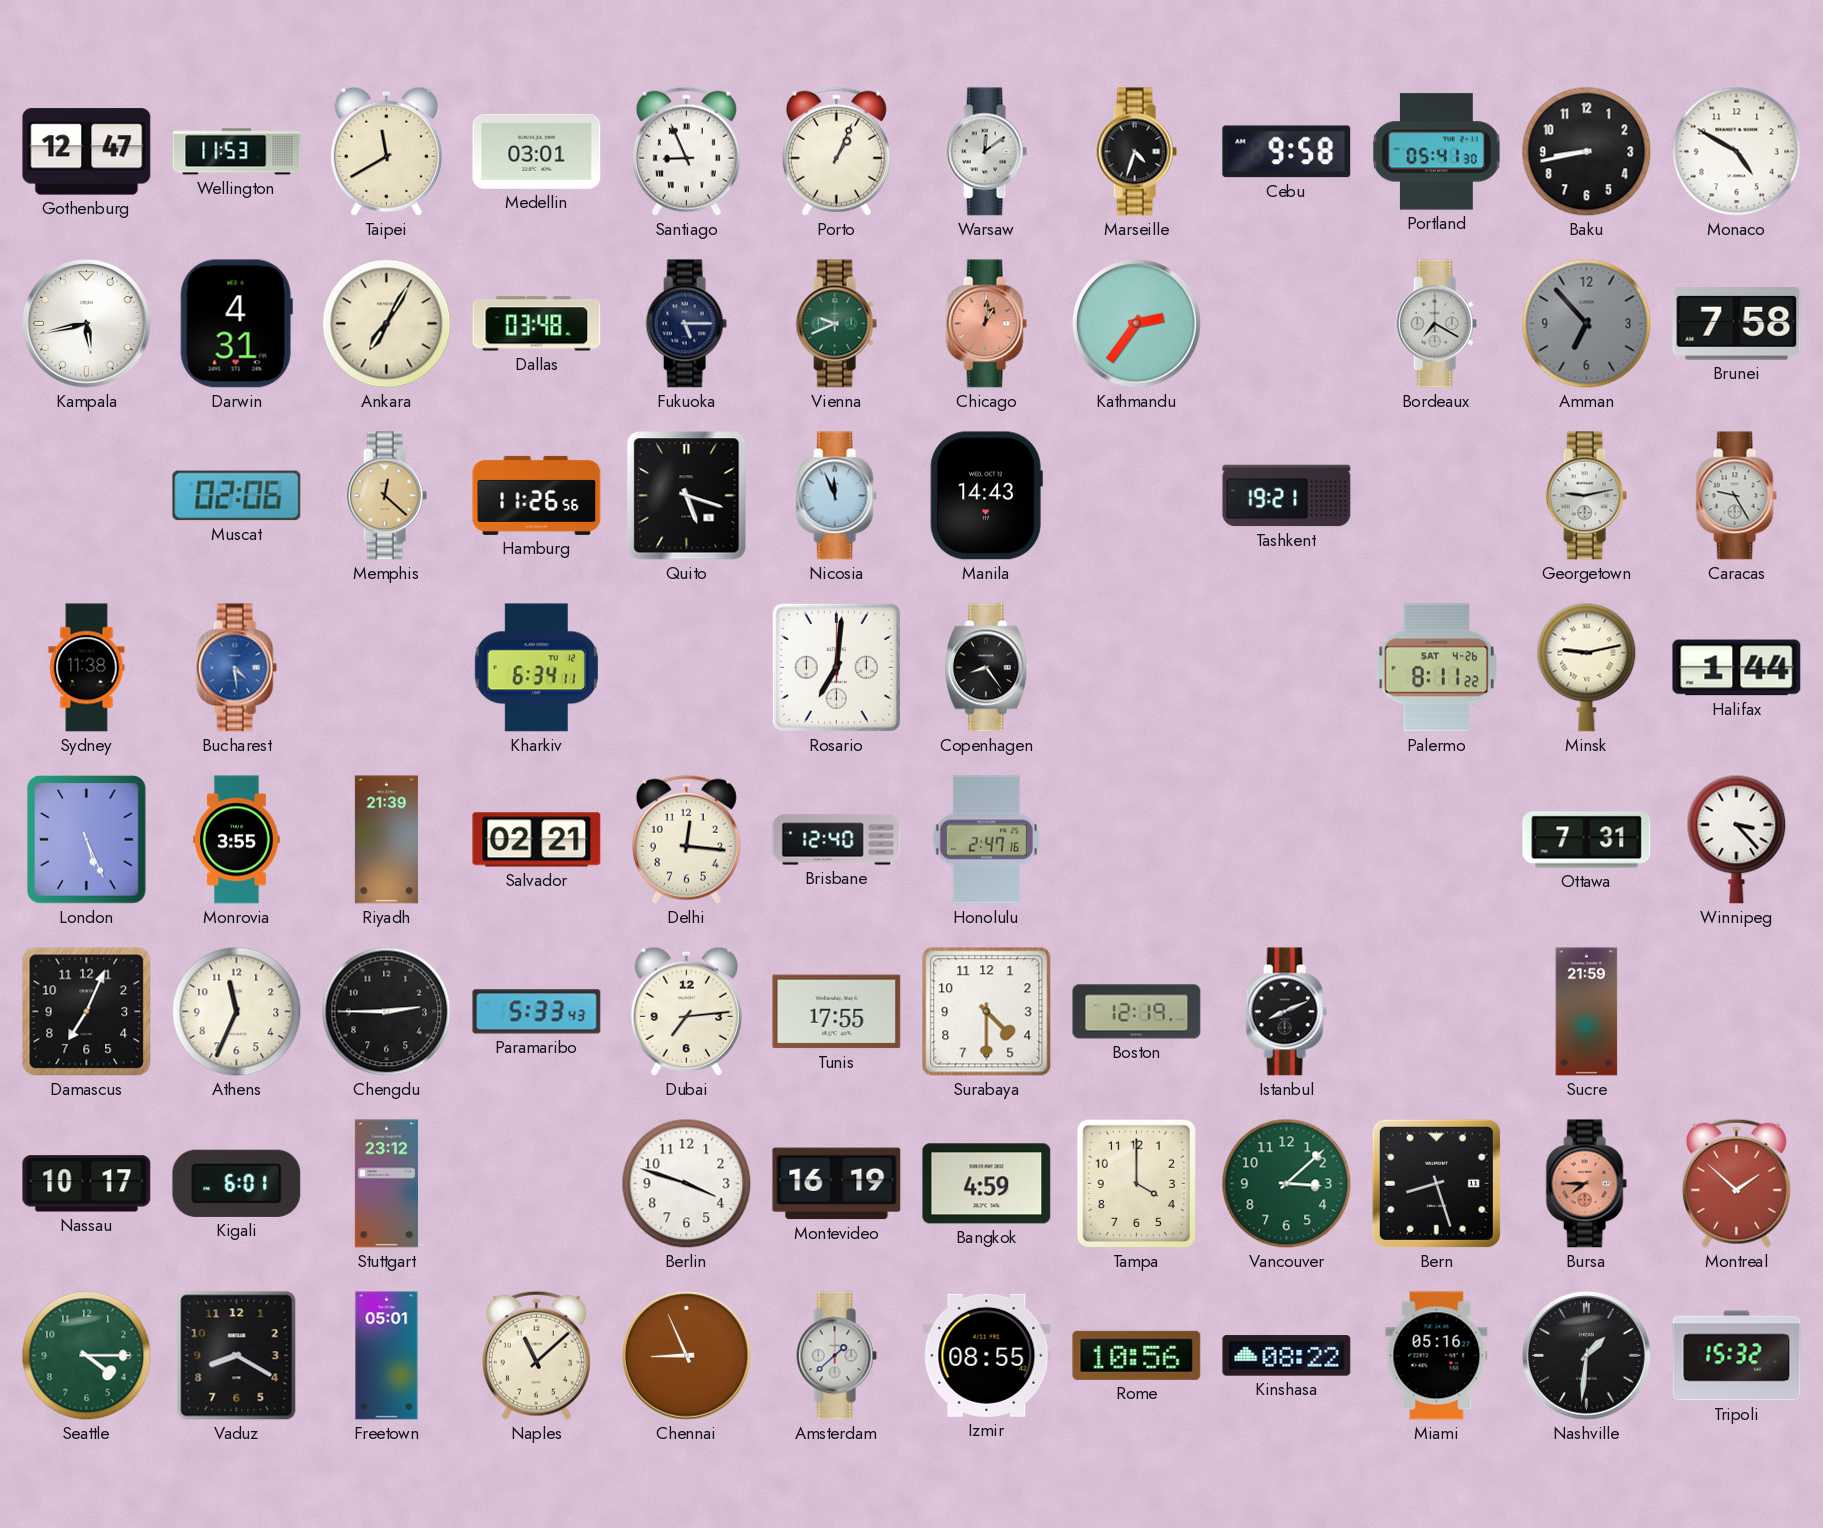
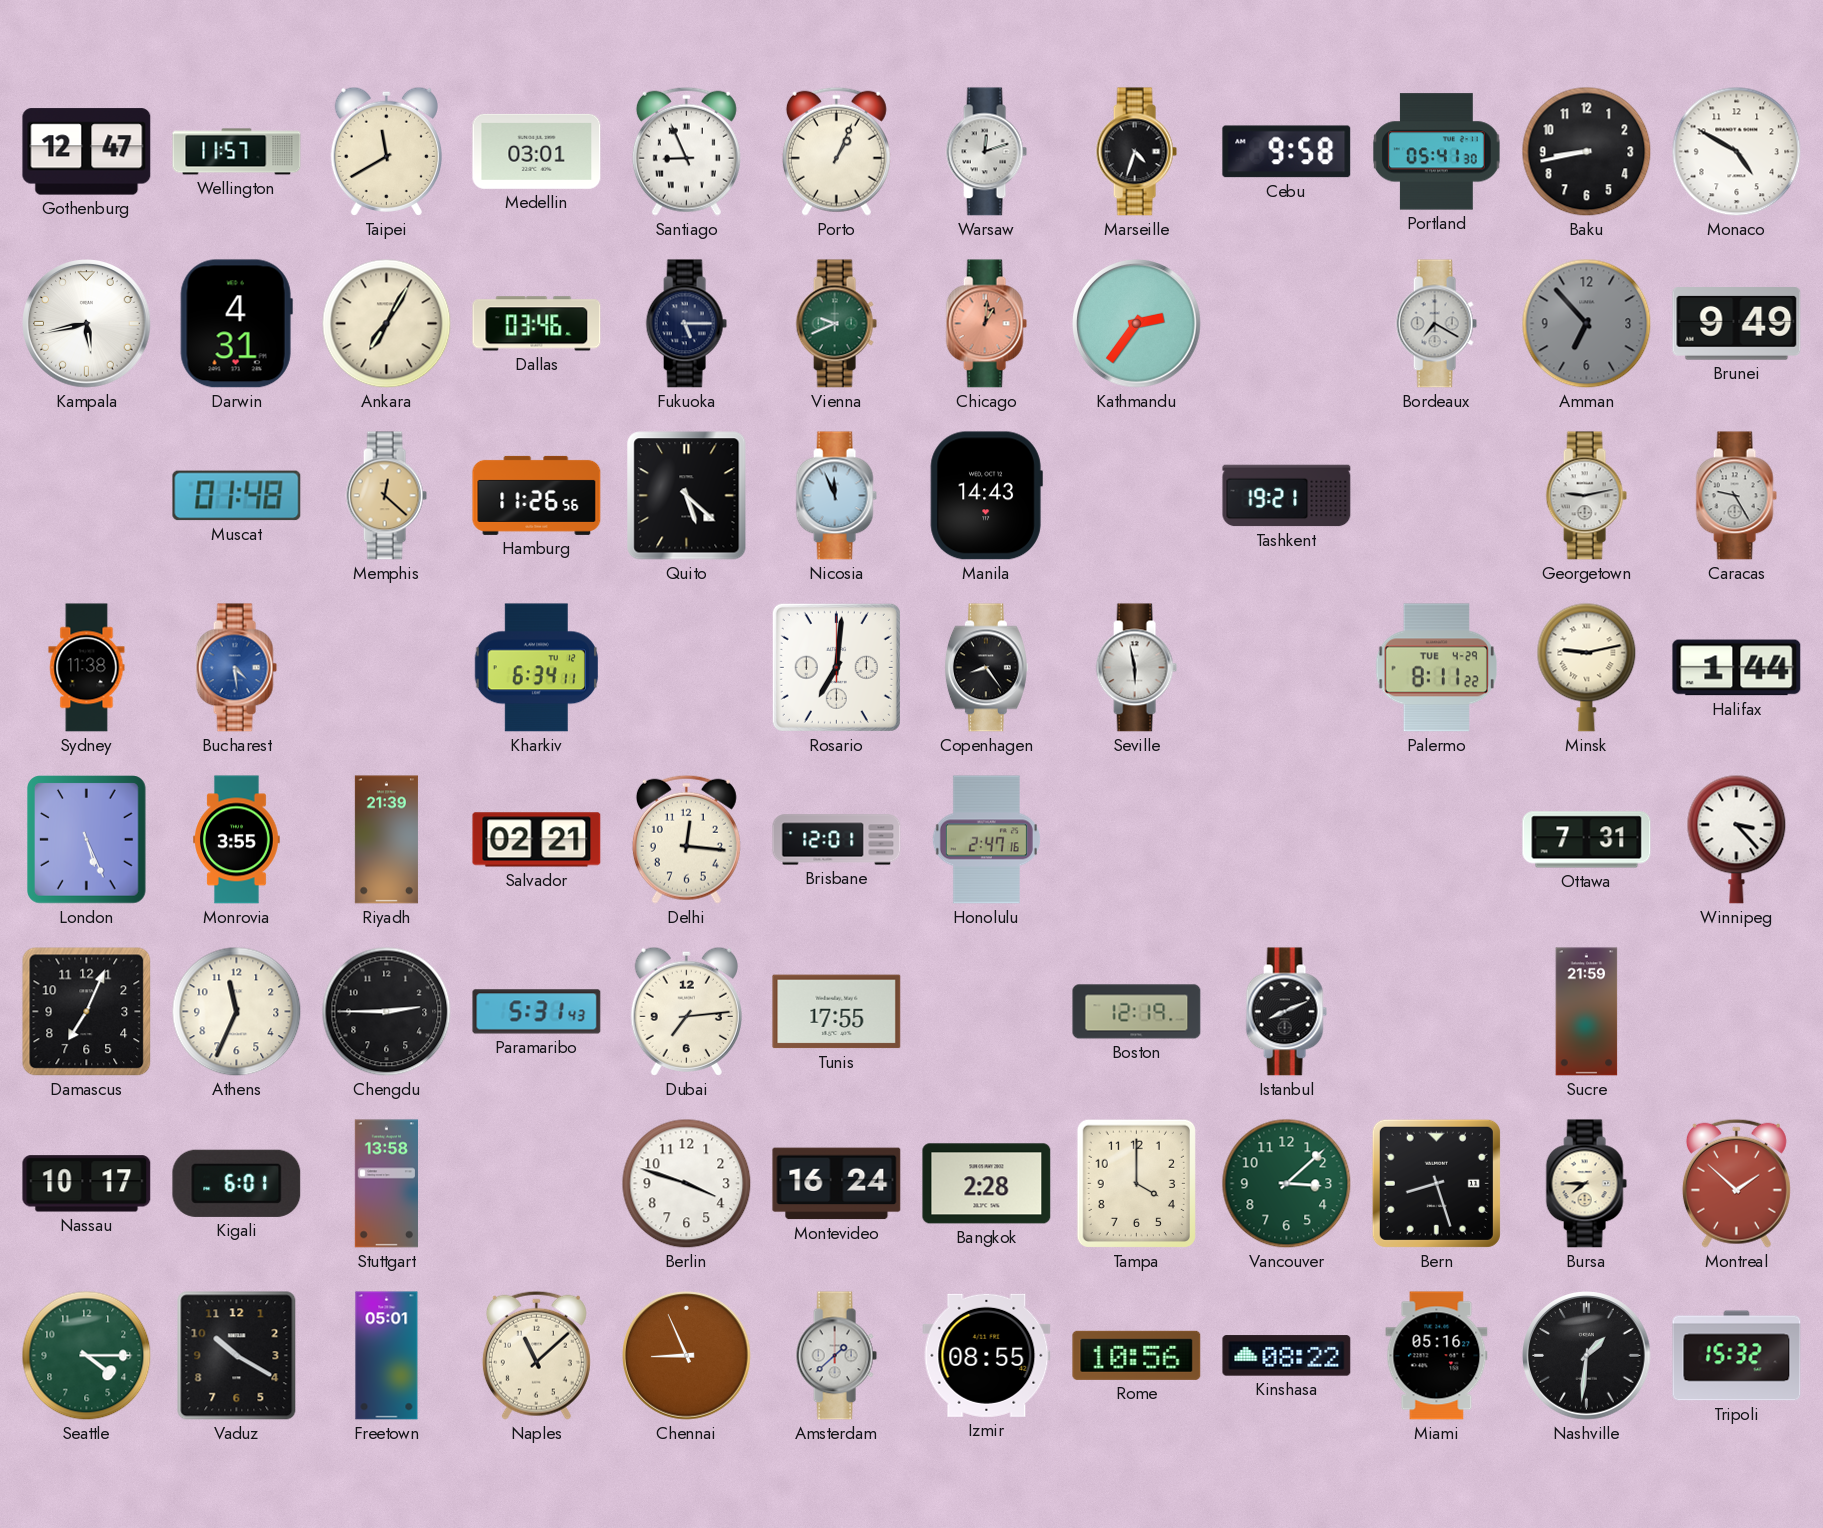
Wellington: 11:53 -> 11:57
Warsaw: 12:09 -> 12:12
Dallas: 03:48 -> 03:46
Brunei: 7:58 -> 9:49
Muscat: 02:06 -> 01:48
Quito: 5:18 -> 5:22
Seville: none -> 5:58
Palermo date: SAT 4-26 -> TUE 4-29
Brisbane: 12:40 -> 12:01
Paramaribo: 5:33 -> 5:31
Surabaya: 4:30 -> none
Stuttgart: 23:12 -> 13:58
Montevideo: 16:19 -> 16:24
Bangkok: 4:59 -> 2:28
Bursa dial: salmon -> cream
Vaduz: 8:20 -> 10:20
